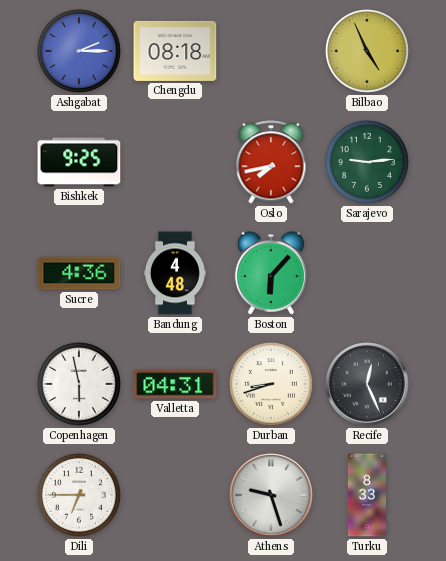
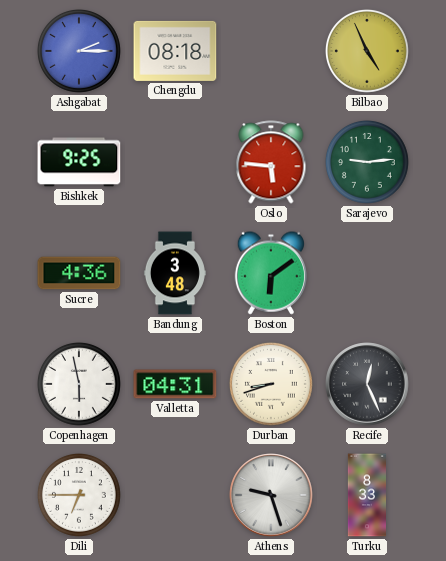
Oslo: 7:43 -> 5:46
Bandung: 4:48 -> 3:48
Boston: 6:07 -> 6:09
